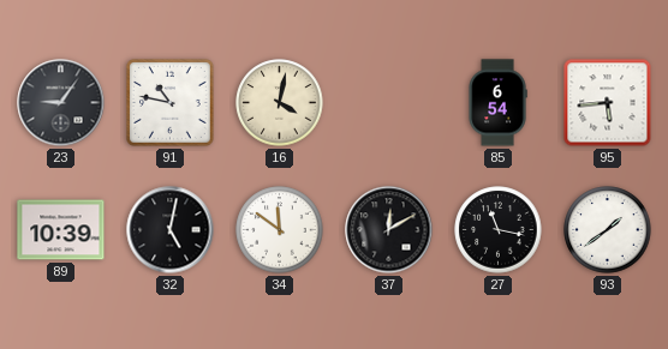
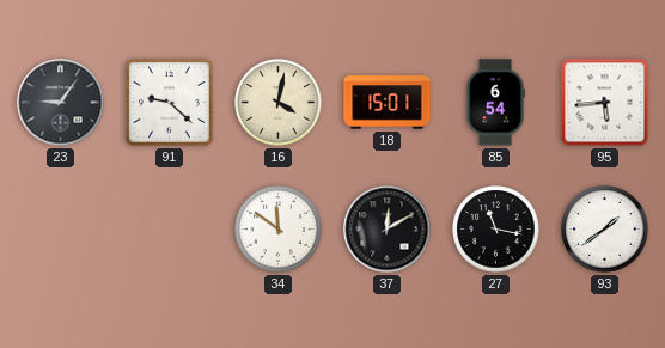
91: 10:47 -> 9:22
18: none -> 15:01
89: 10:39 -> none
32: 5:02 -> none
